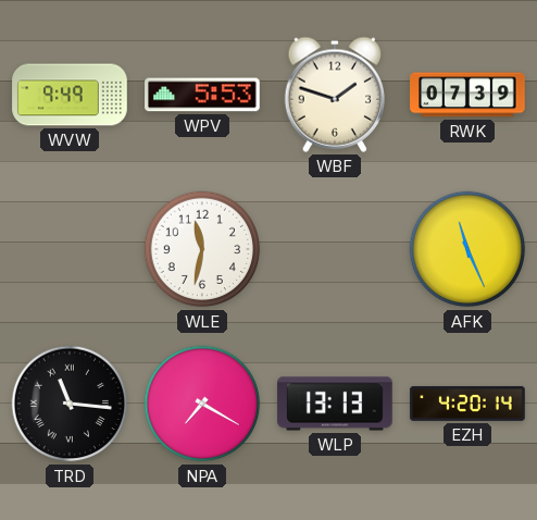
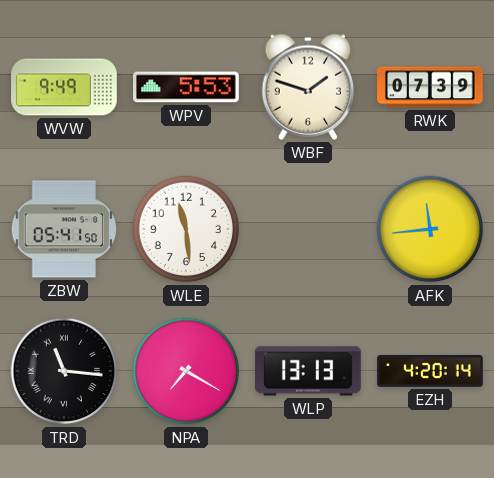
ZBW: none -> 05:41
WLE: 11:32 -> 11:29
AFK: 11:26 -> 11:44
